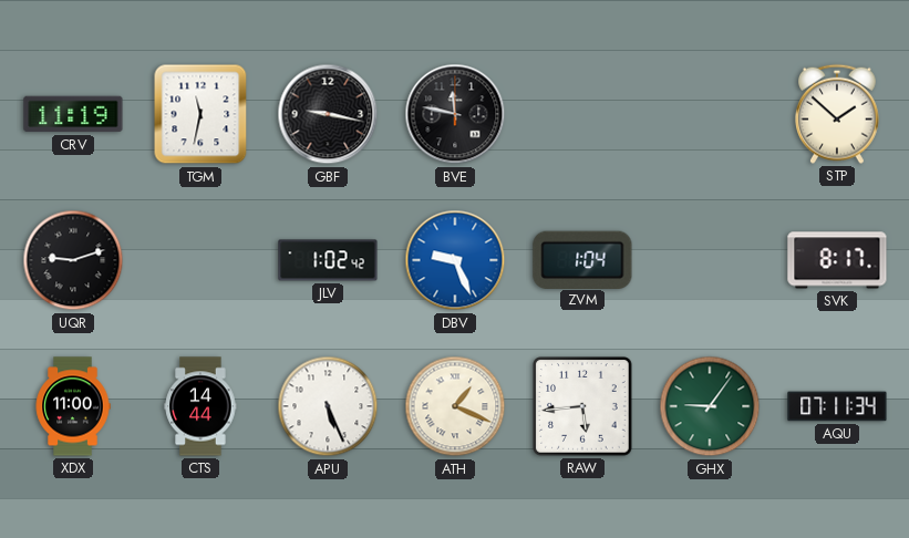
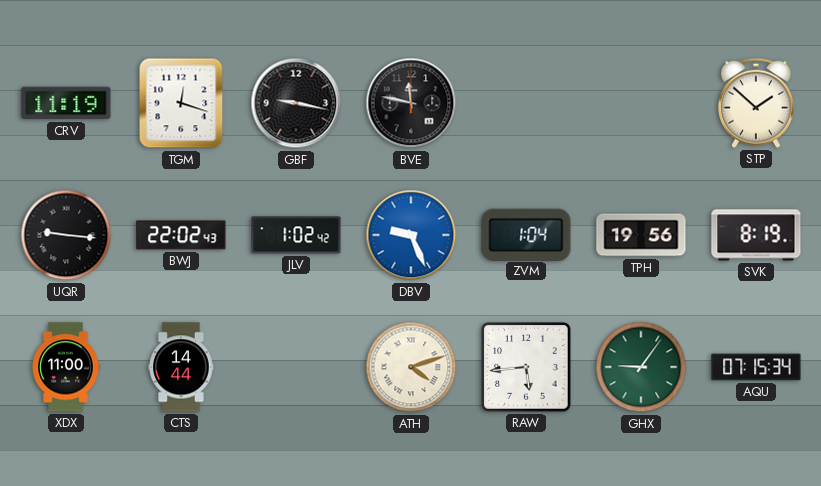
TGM: 11:32 -> 12:18
UQR: 9:12 -> 9:16
BWJ: none -> 22:02
TPH: none -> 19:56
SVK: 8:17 -> 8:19
APU: 5:26 -> none
ATH: 1:19 -> 4:12
AQU: 07:11 -> 07:15
